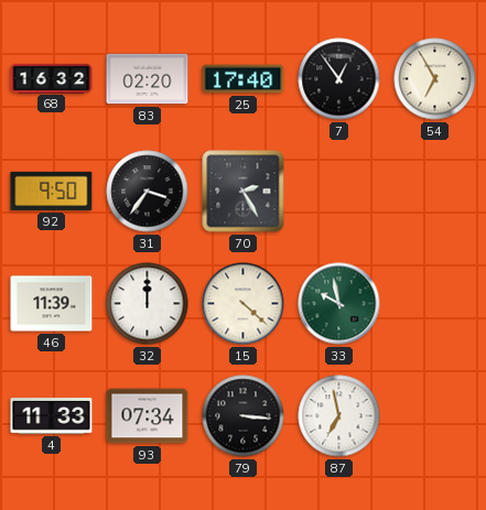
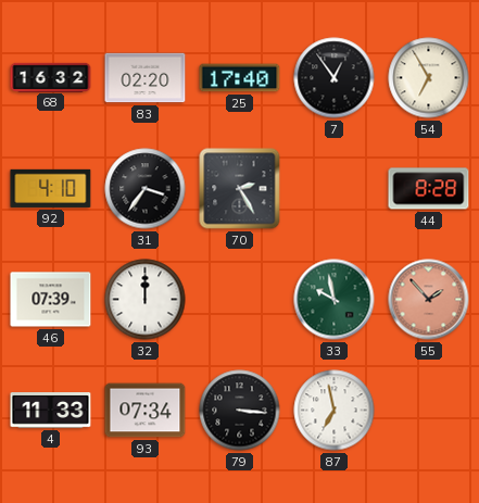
92: 9:50 -> 4:10
44: none -> 8:28
46: 11:39 -> 07:39
15: 4:22 -> none
55: none -> 1:53
